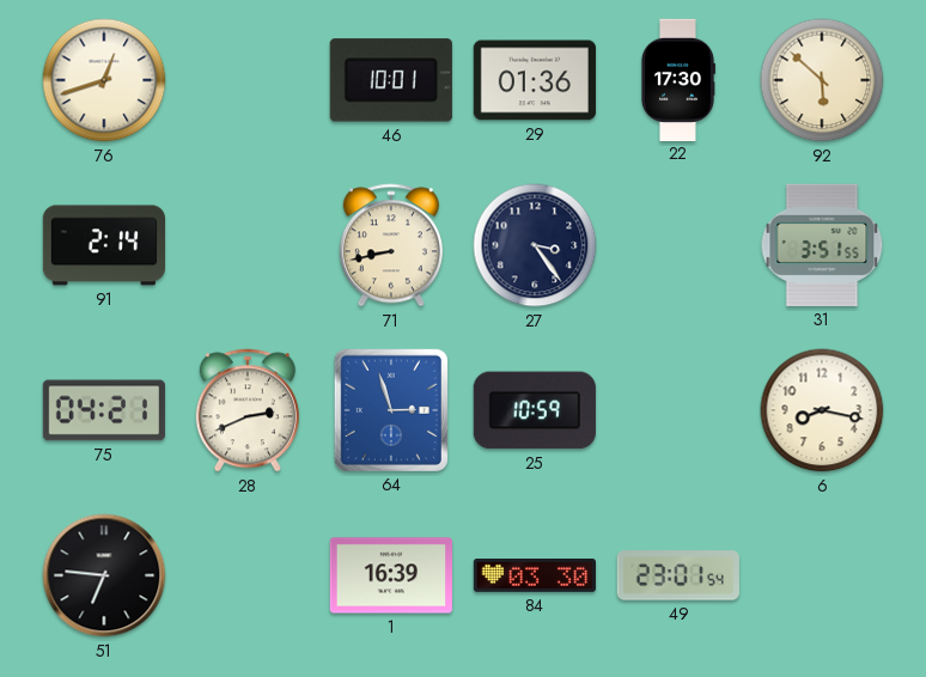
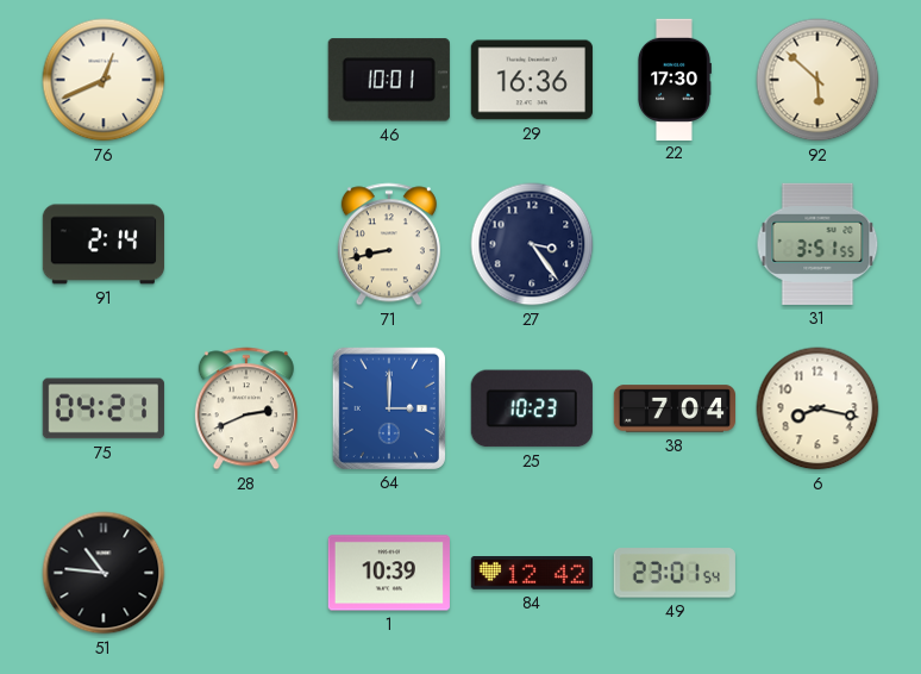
76: 12:42 -> 12:41
29: 01:36 -> 16:36
64: 2:57 -> 3:00
25: 10:59 -> 10:23
38: none -> 7:04
51: 6:46 -> 10:46
1: 16:39 -> 10:39
84: 03:30 -> 12:42
